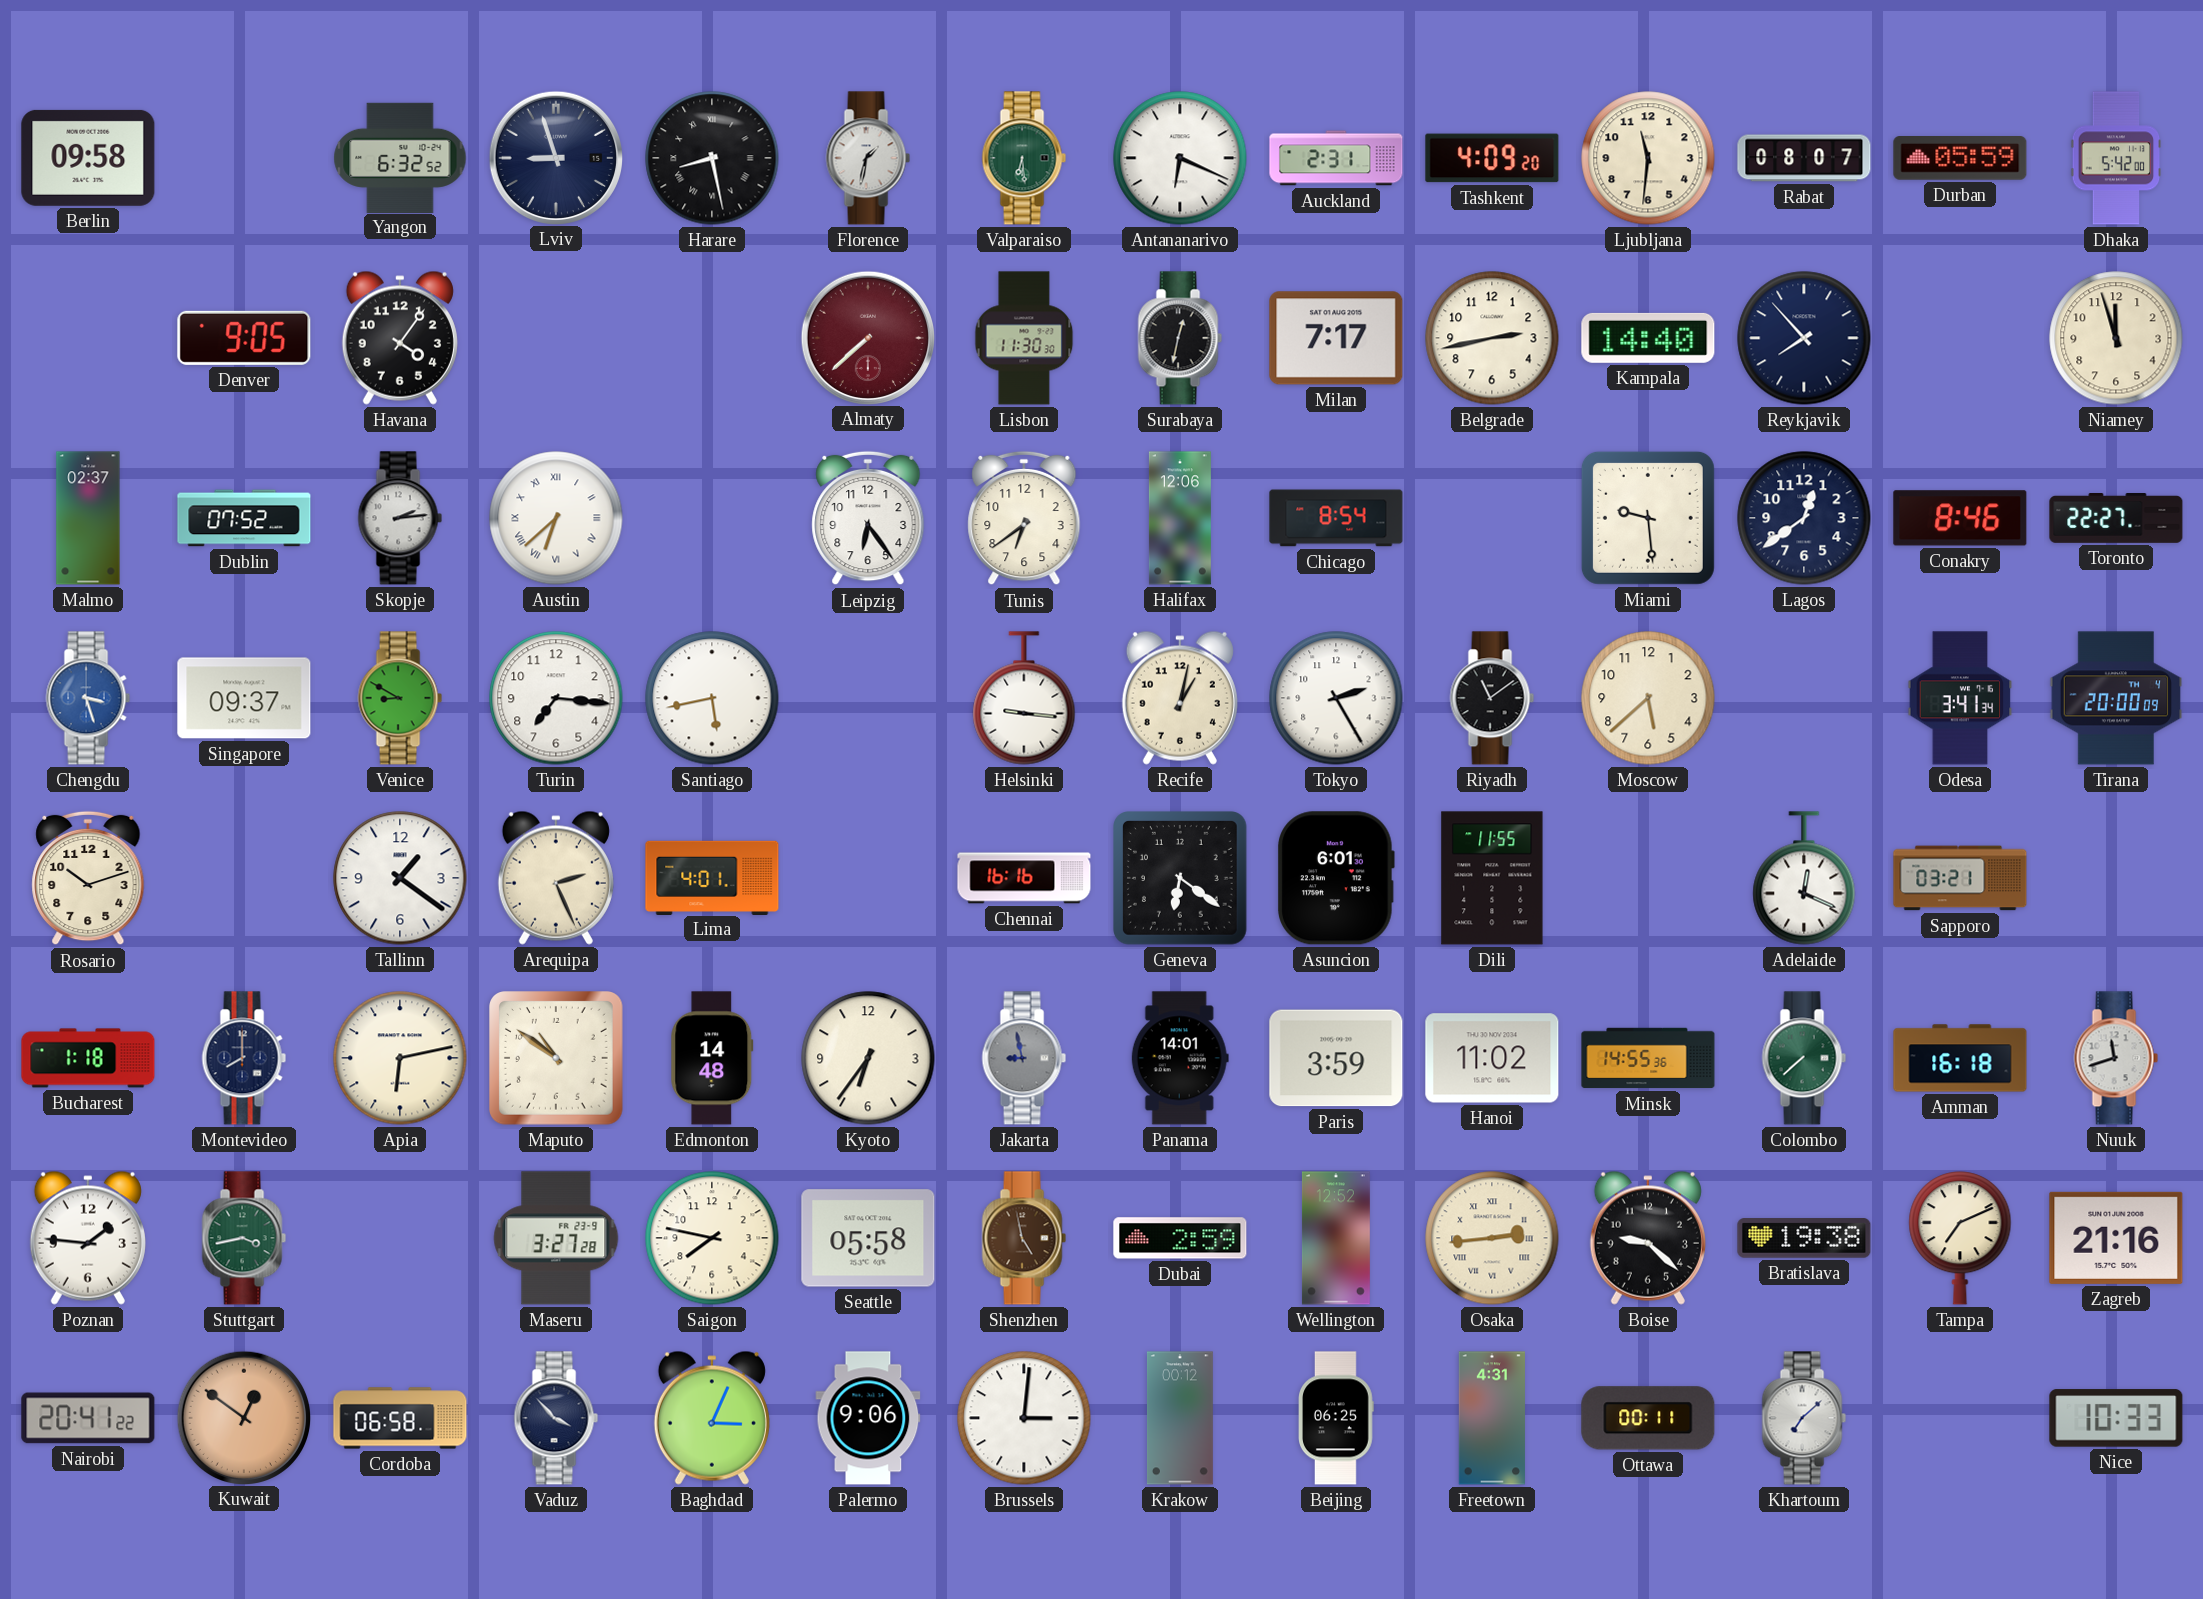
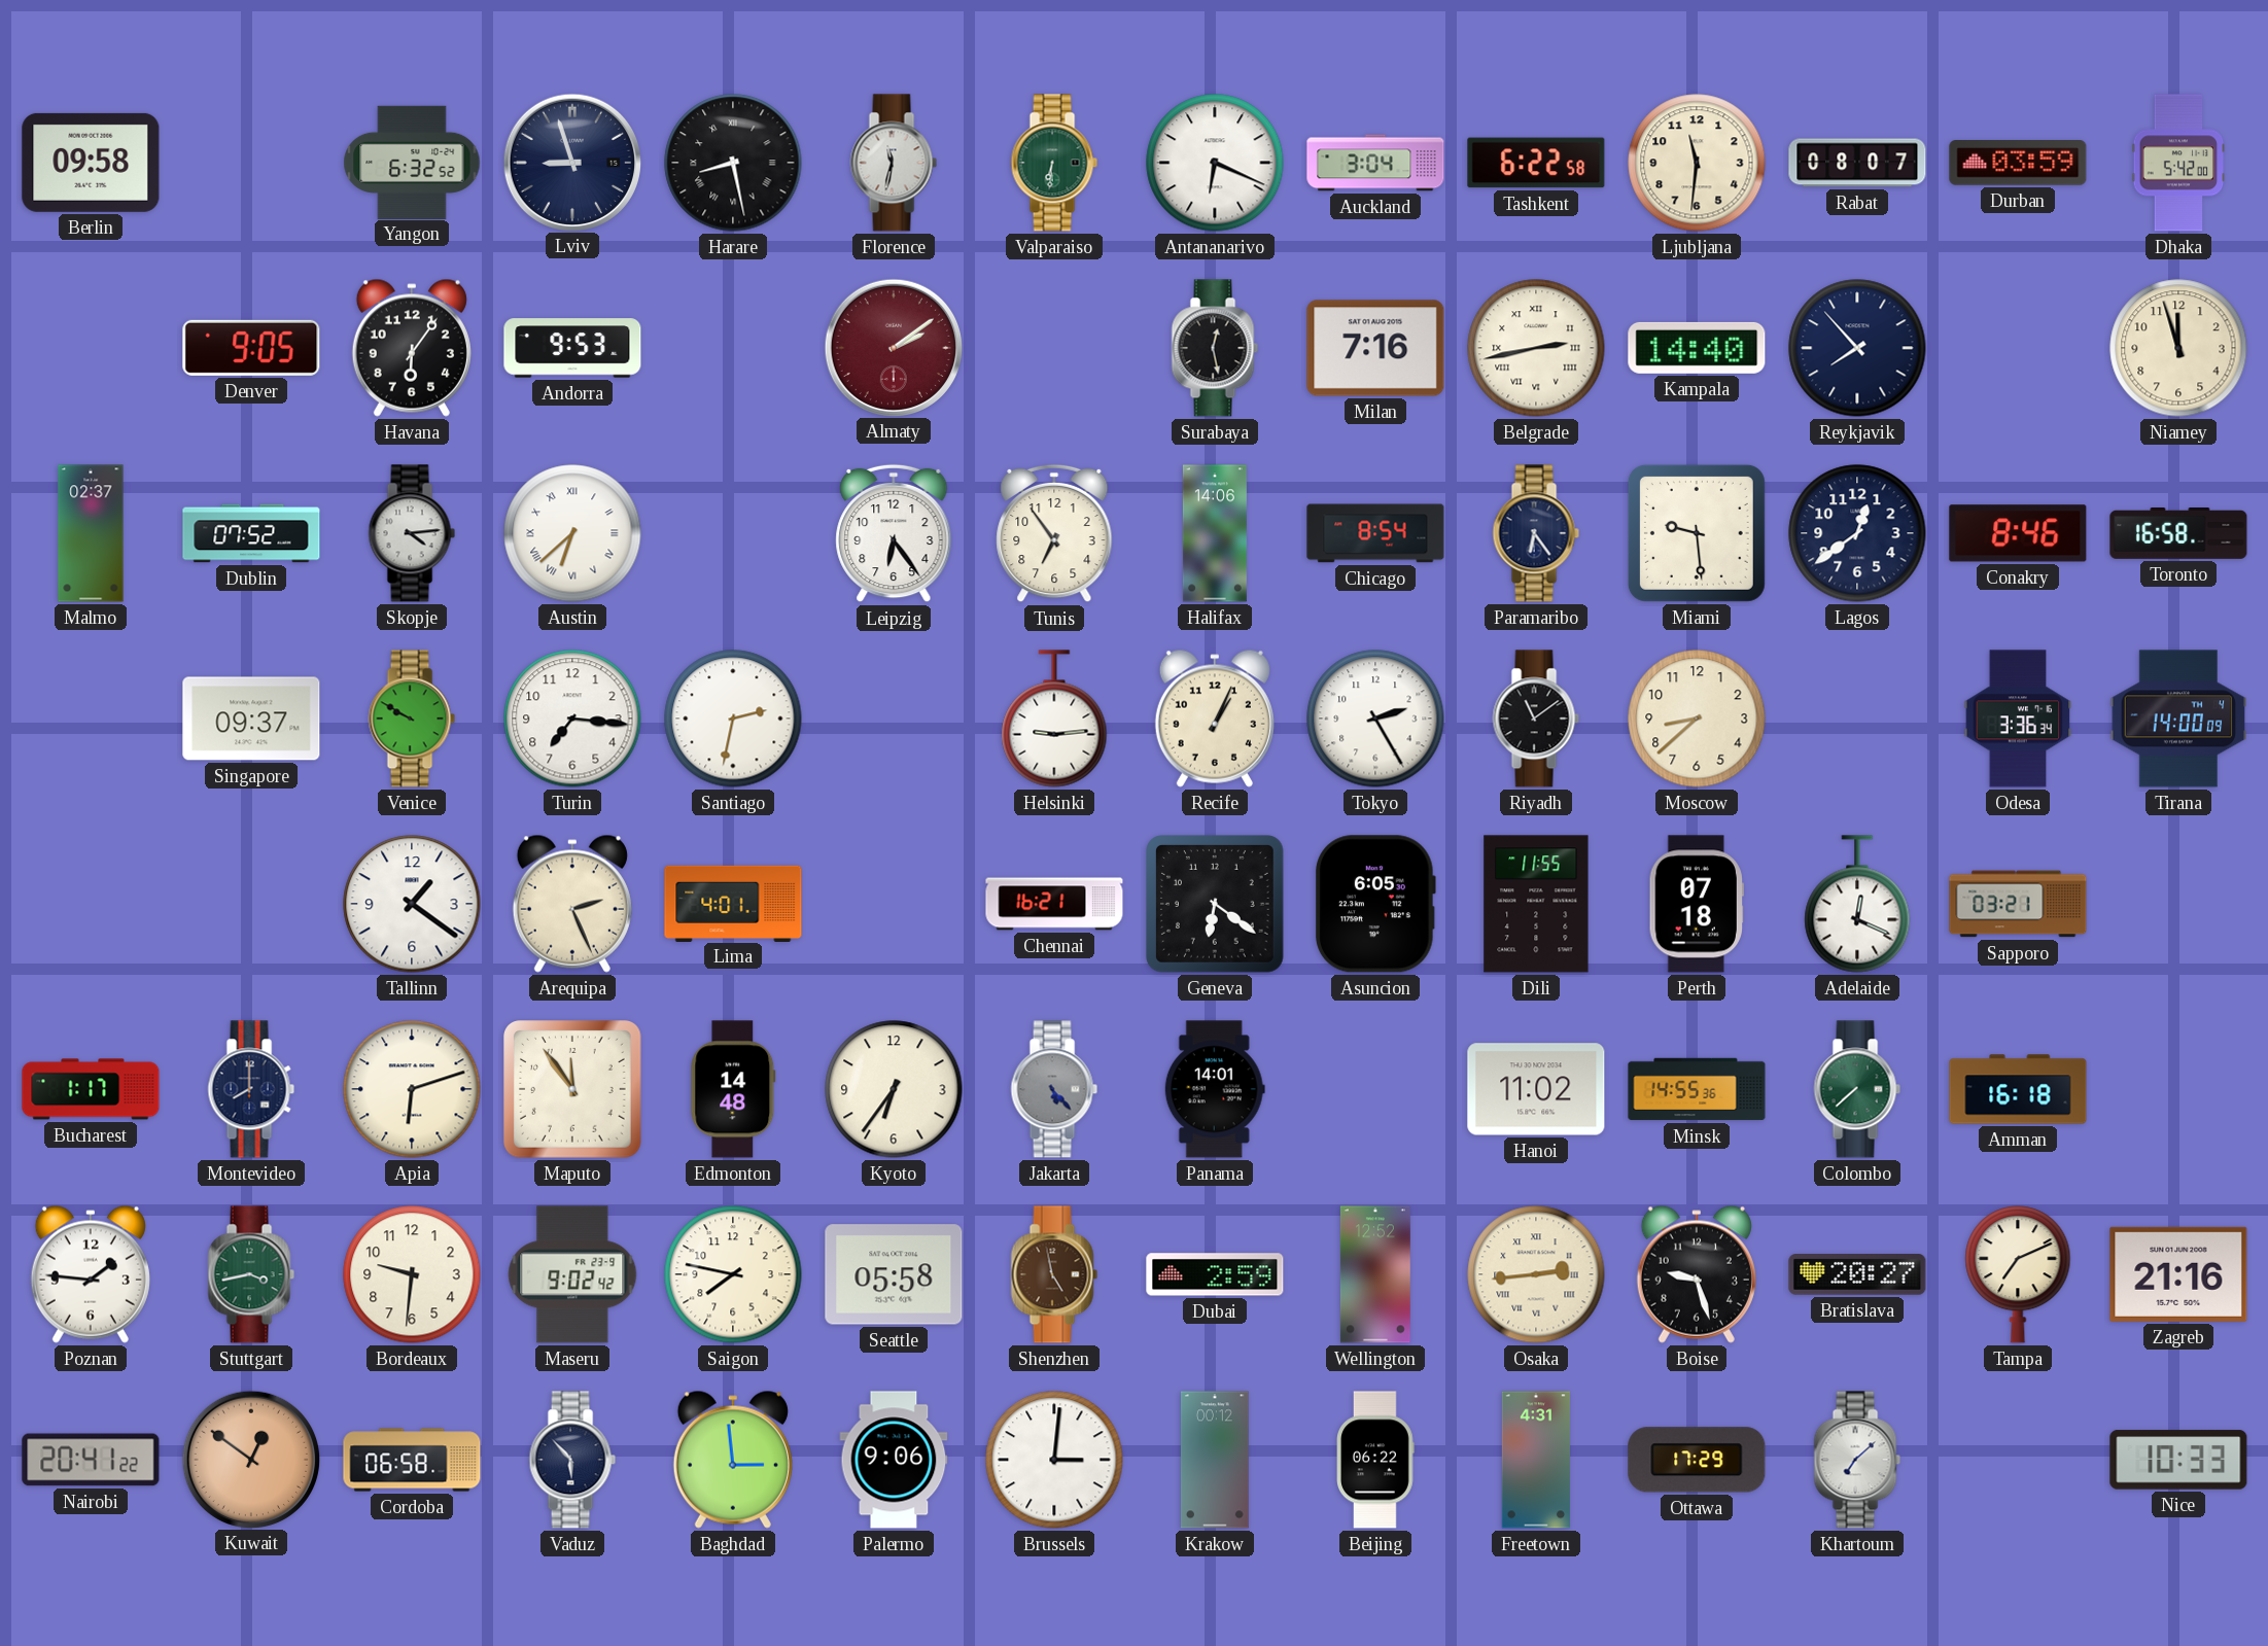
Florence: 1:32 -> 11:32
Valparaiso: 6:29 -> 6:31
Auckland: 2:31 -> 3:04
Tashkent: 4:09 -> 6:22
Durban: 05:59 -> 03:59
Havana: 4:06 -> 6:06
Andorra: none -> 9:53
Almaty: 7:38 -> 2:09
Lisbon: 11:30 -> none
Surabaya: 12:32 -> 12:28
Milan: 7:17 -> 7:16
Belgrade numerals: Arabic -> Roman
Skopje: 2:14 -> 4:14
Tunis: 6:39 -> 6:54
Halifax: 12:06 -> 14:06
Paramaribo: none -> 6:24
Toronto: 22:27 -> 16:58
Chengdu: 3:27 -> none
Venice: 8:50 -> 9:50
Santiago: 5:43 -> 2:32
Helsinki: 9:16 -> 9:14
Recife: 1:02 -> 1:04
Moscow: 5:38 -> 8:38
Odesa: 3:41 -> 3:36
Tirana: 20:00 -> 14:00
Rosario: 10:12 -> none
Chennai: 16:16 -> 16:21
Asuncion: 6:01 -> 6:05
Perth: none -> 07:18
Bucharest: 1:18 -> 1:17
Apia: 6:13 -> 6:12
Maputo: 10:51 -> 11:54
Jakarta: 8:58 -> 5:23
Paris: 3:59 -> none
Nuuk: 11:42 -> none
Bordeaux: none -> 9:31
Maseru: 3:27 -> 9:02
Boise: 9:22 -> 9:27
Bratislava: 19:38 -> 20:27
Vaduz: 3:53 -> 5:53
Baghdad: 3:04 -> 2:59
Beijing: 06:25 -> 06:22
Ottawa: 00:11 -> 17:29
